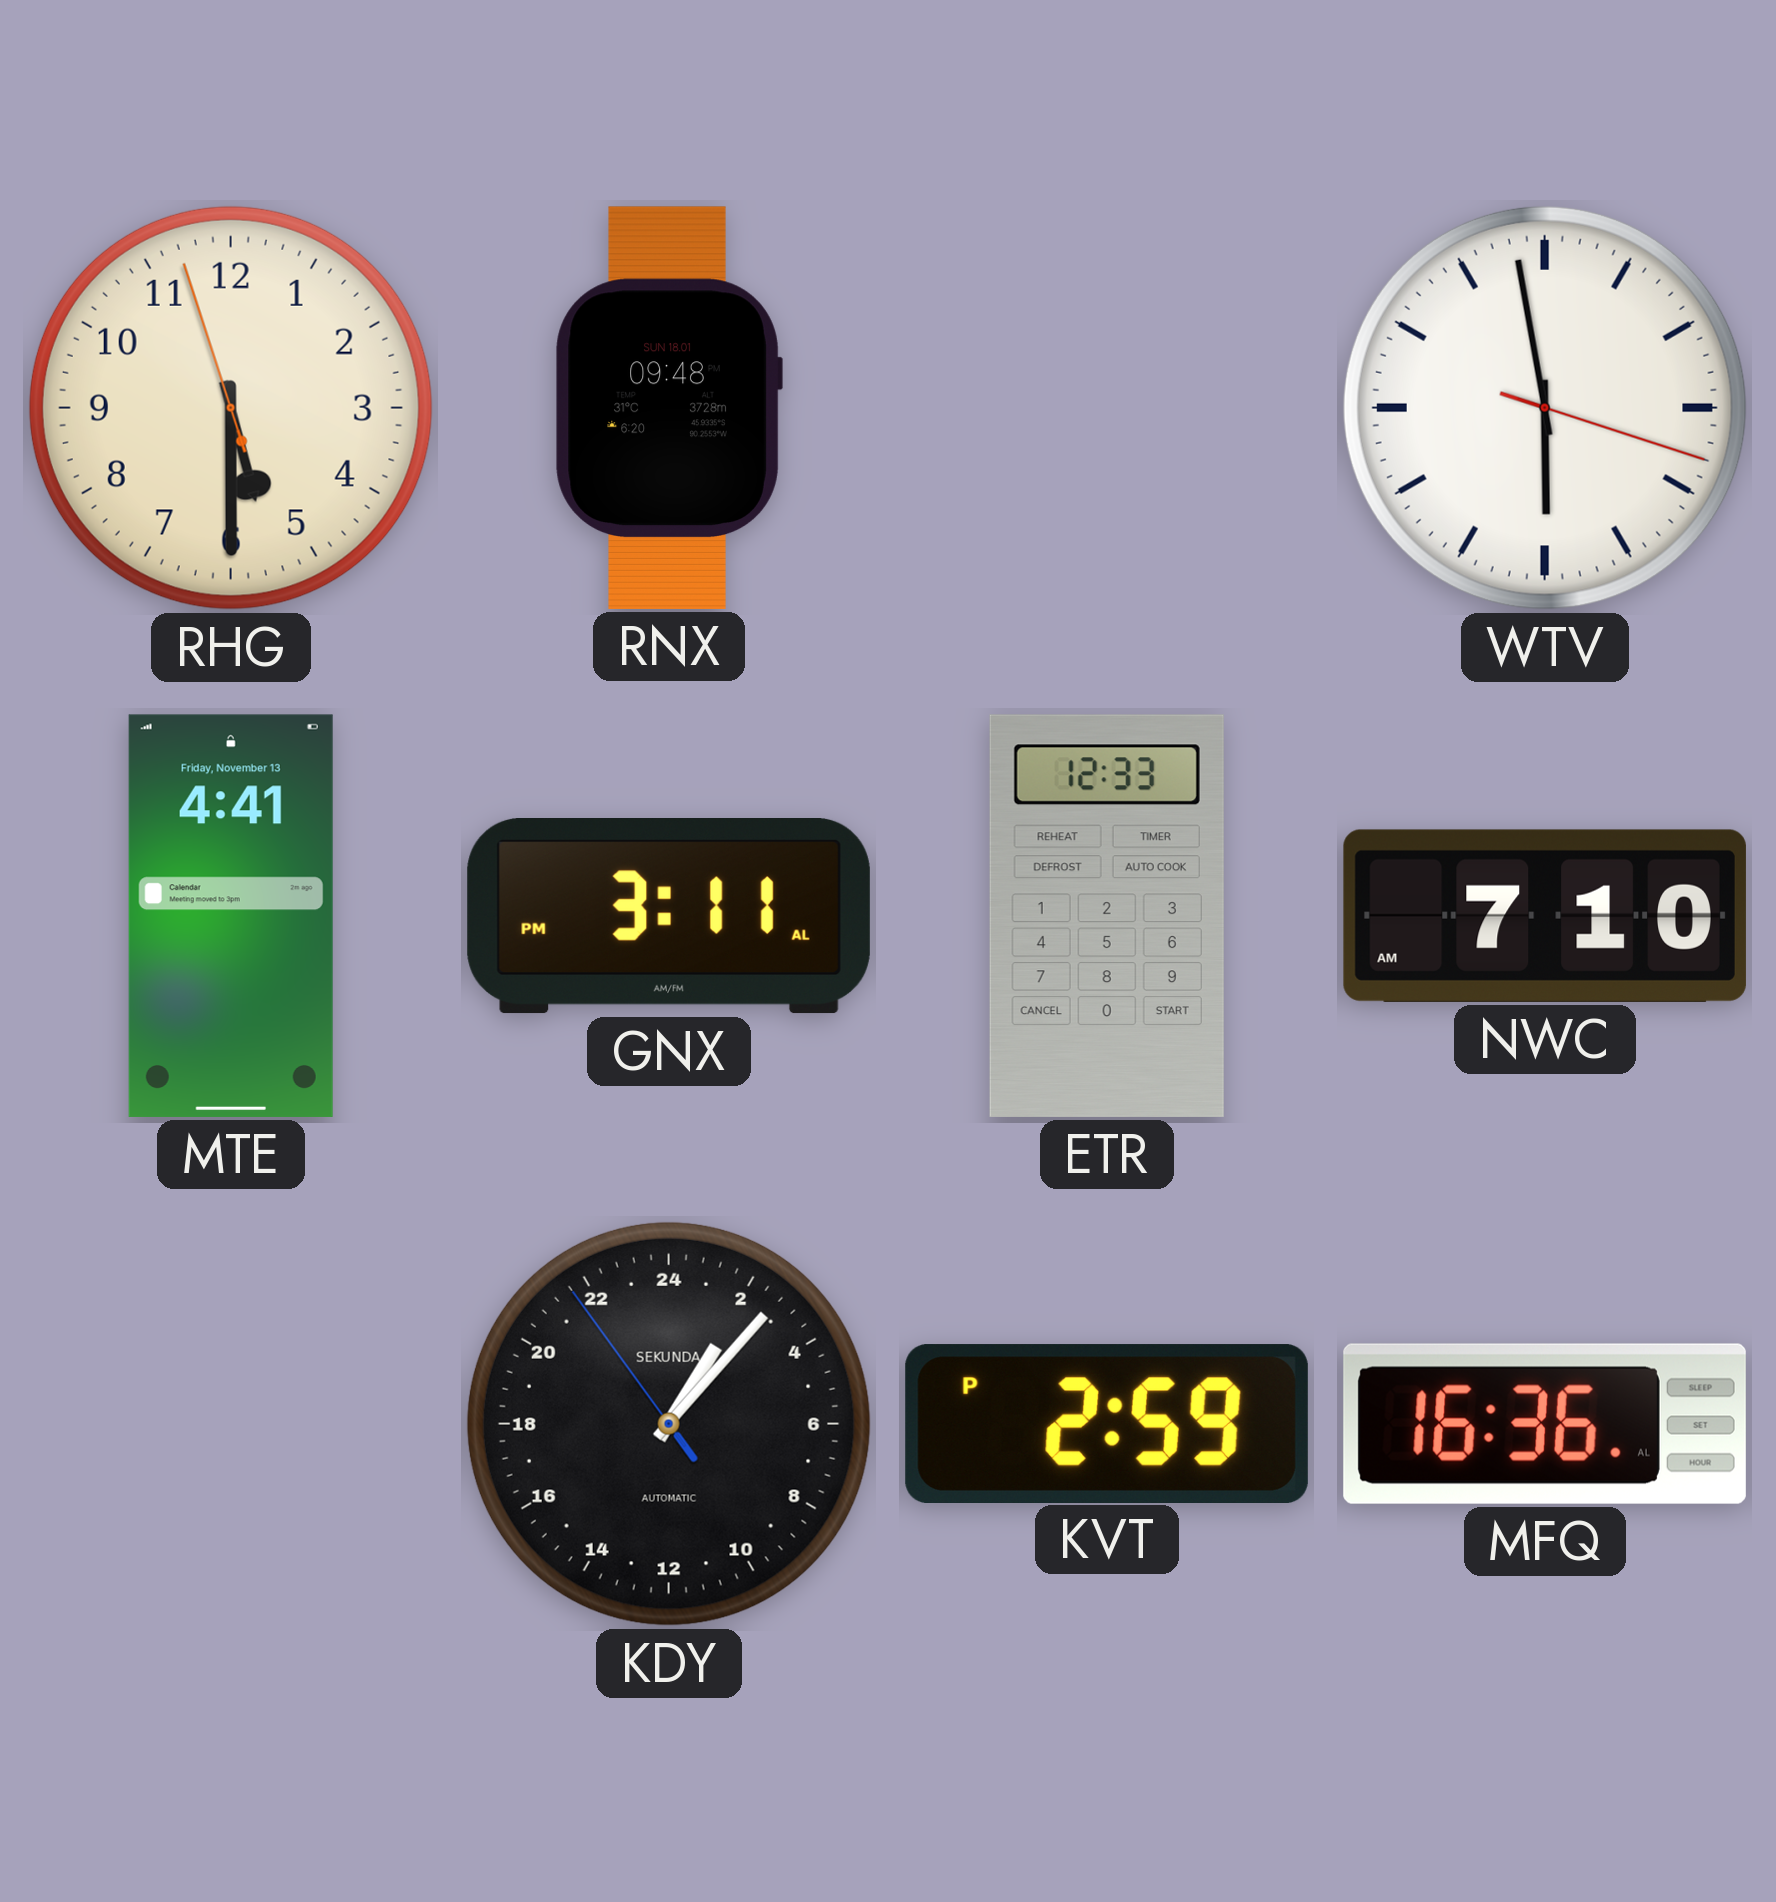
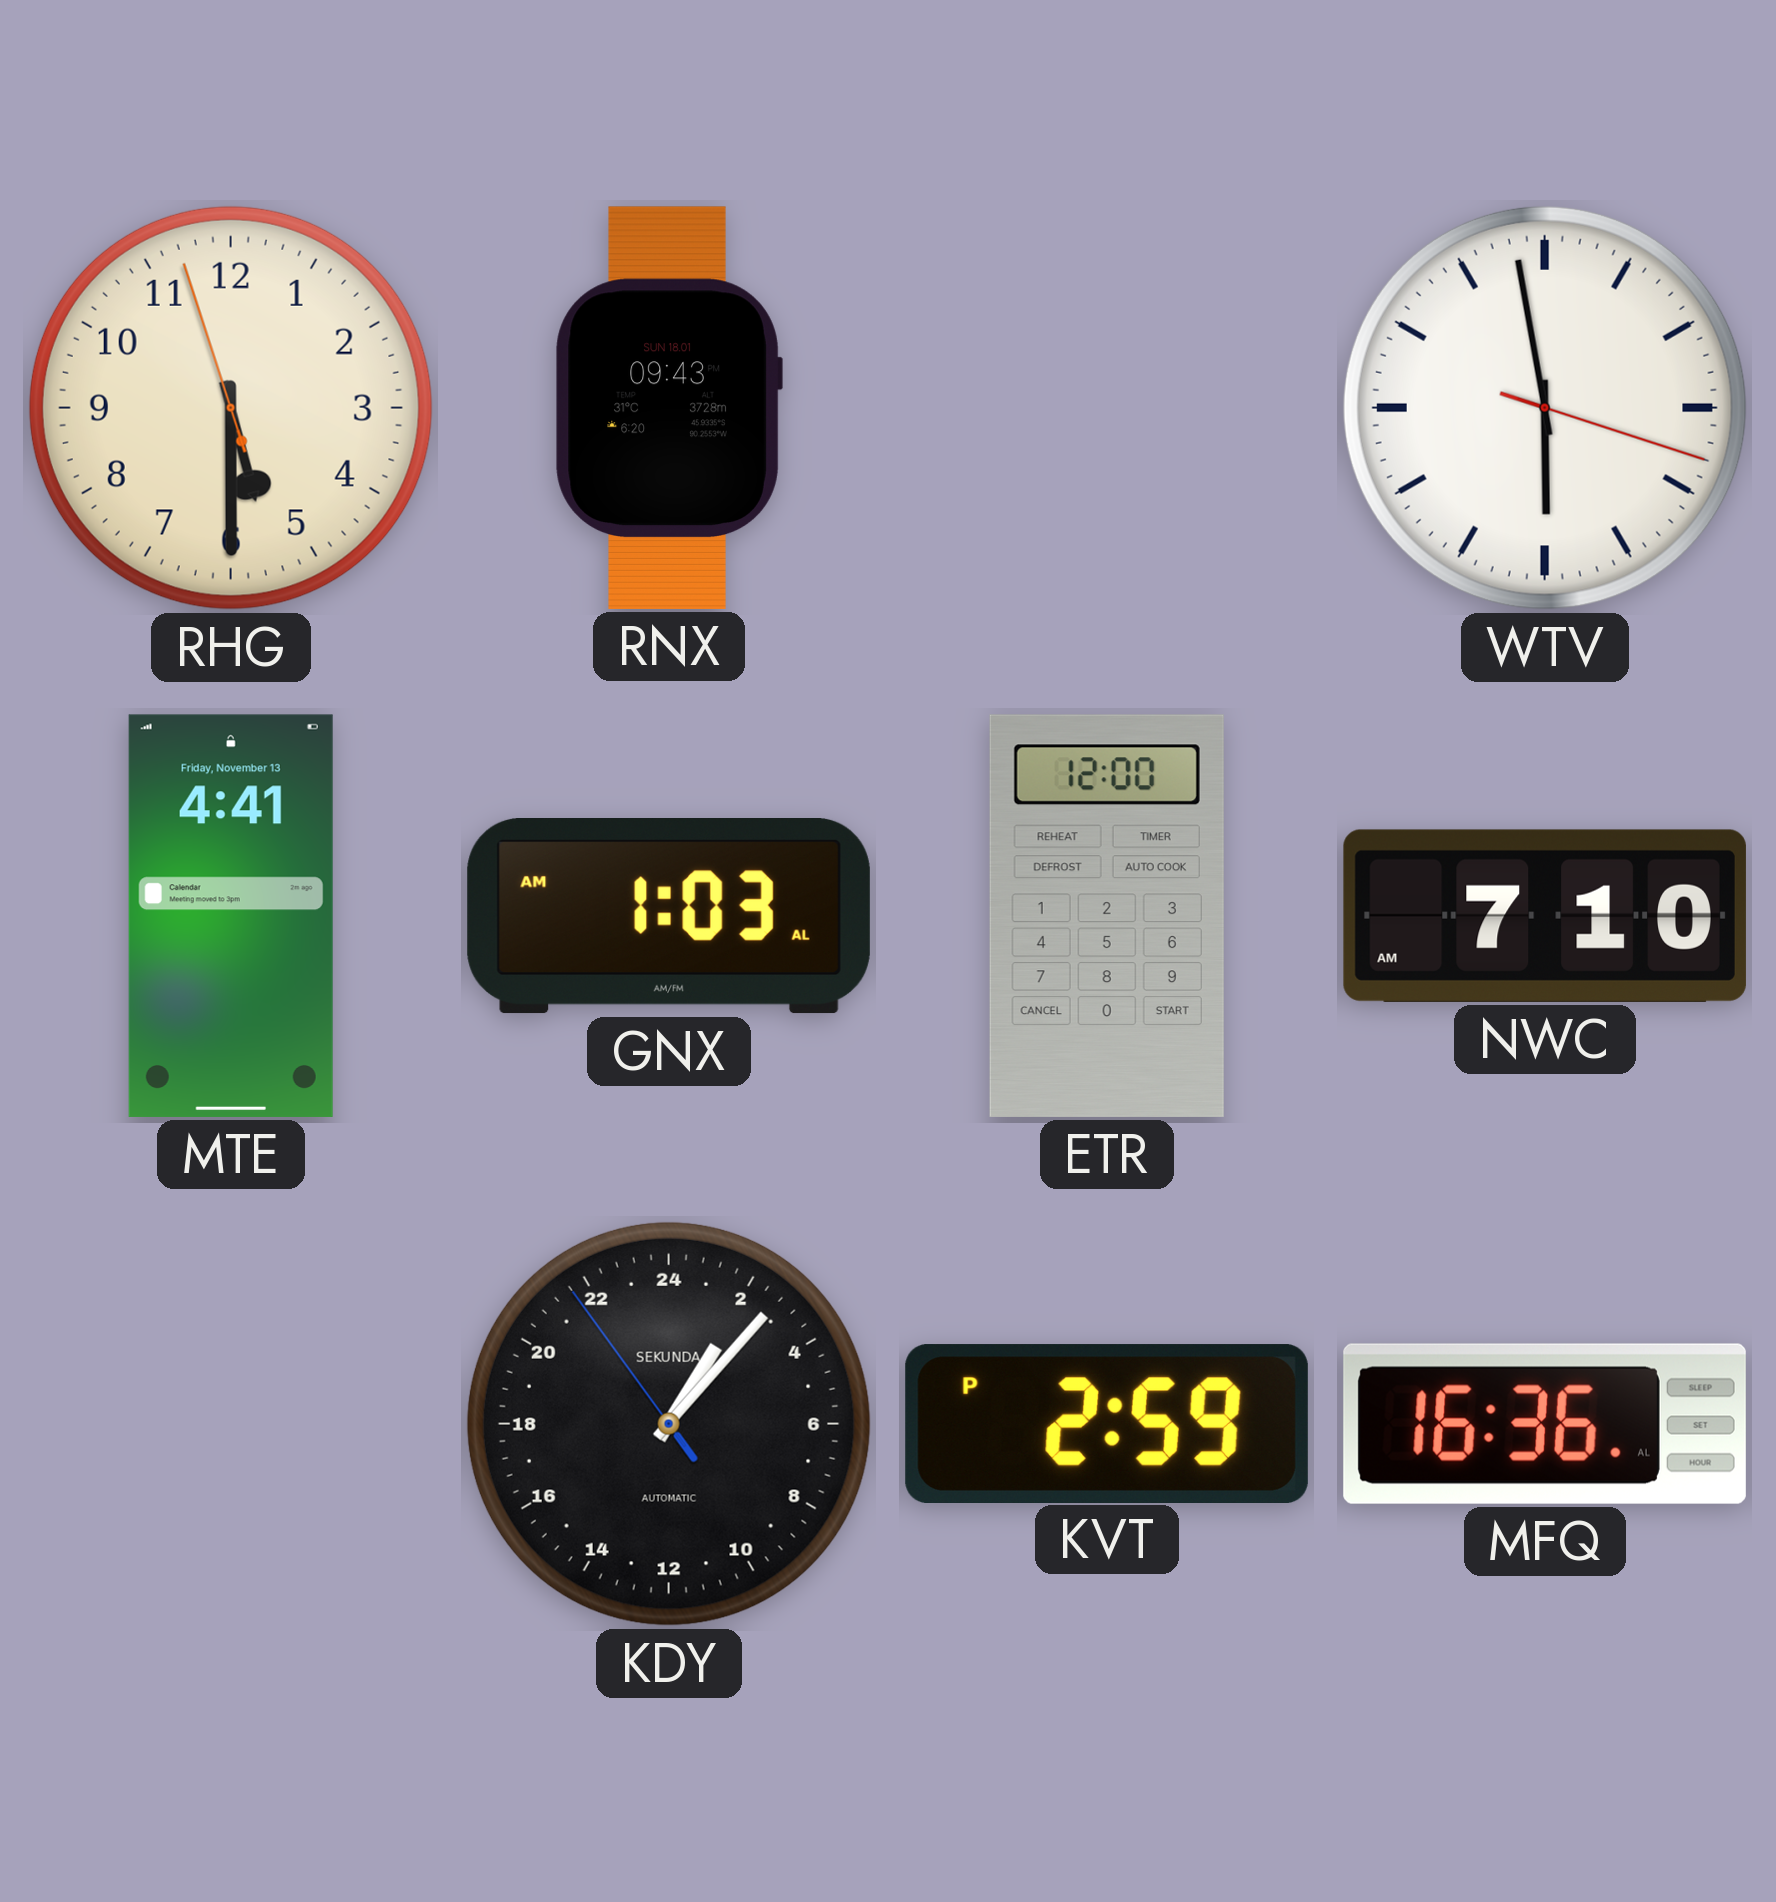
RNX: 09:48 -> 09:43
GNX: 3:11 -> 1:03
ETR: 12:33 -> 12:00
